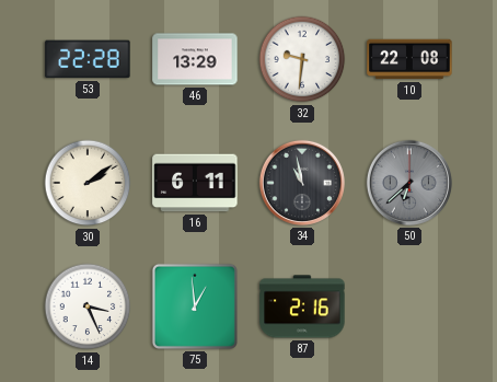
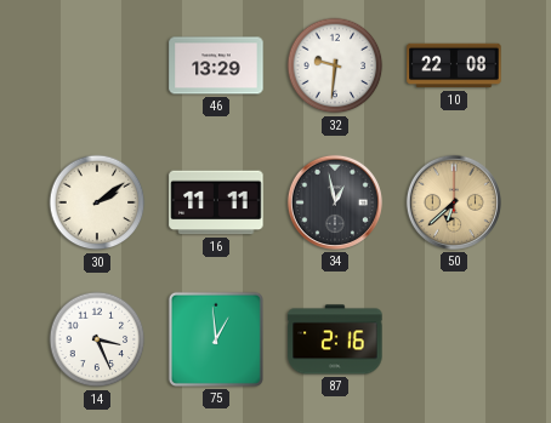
53: 22:28 -> none
16: 6:11 -> 11:11
34: 10:58 -> 12:58
50 dial: grey -> champagne
